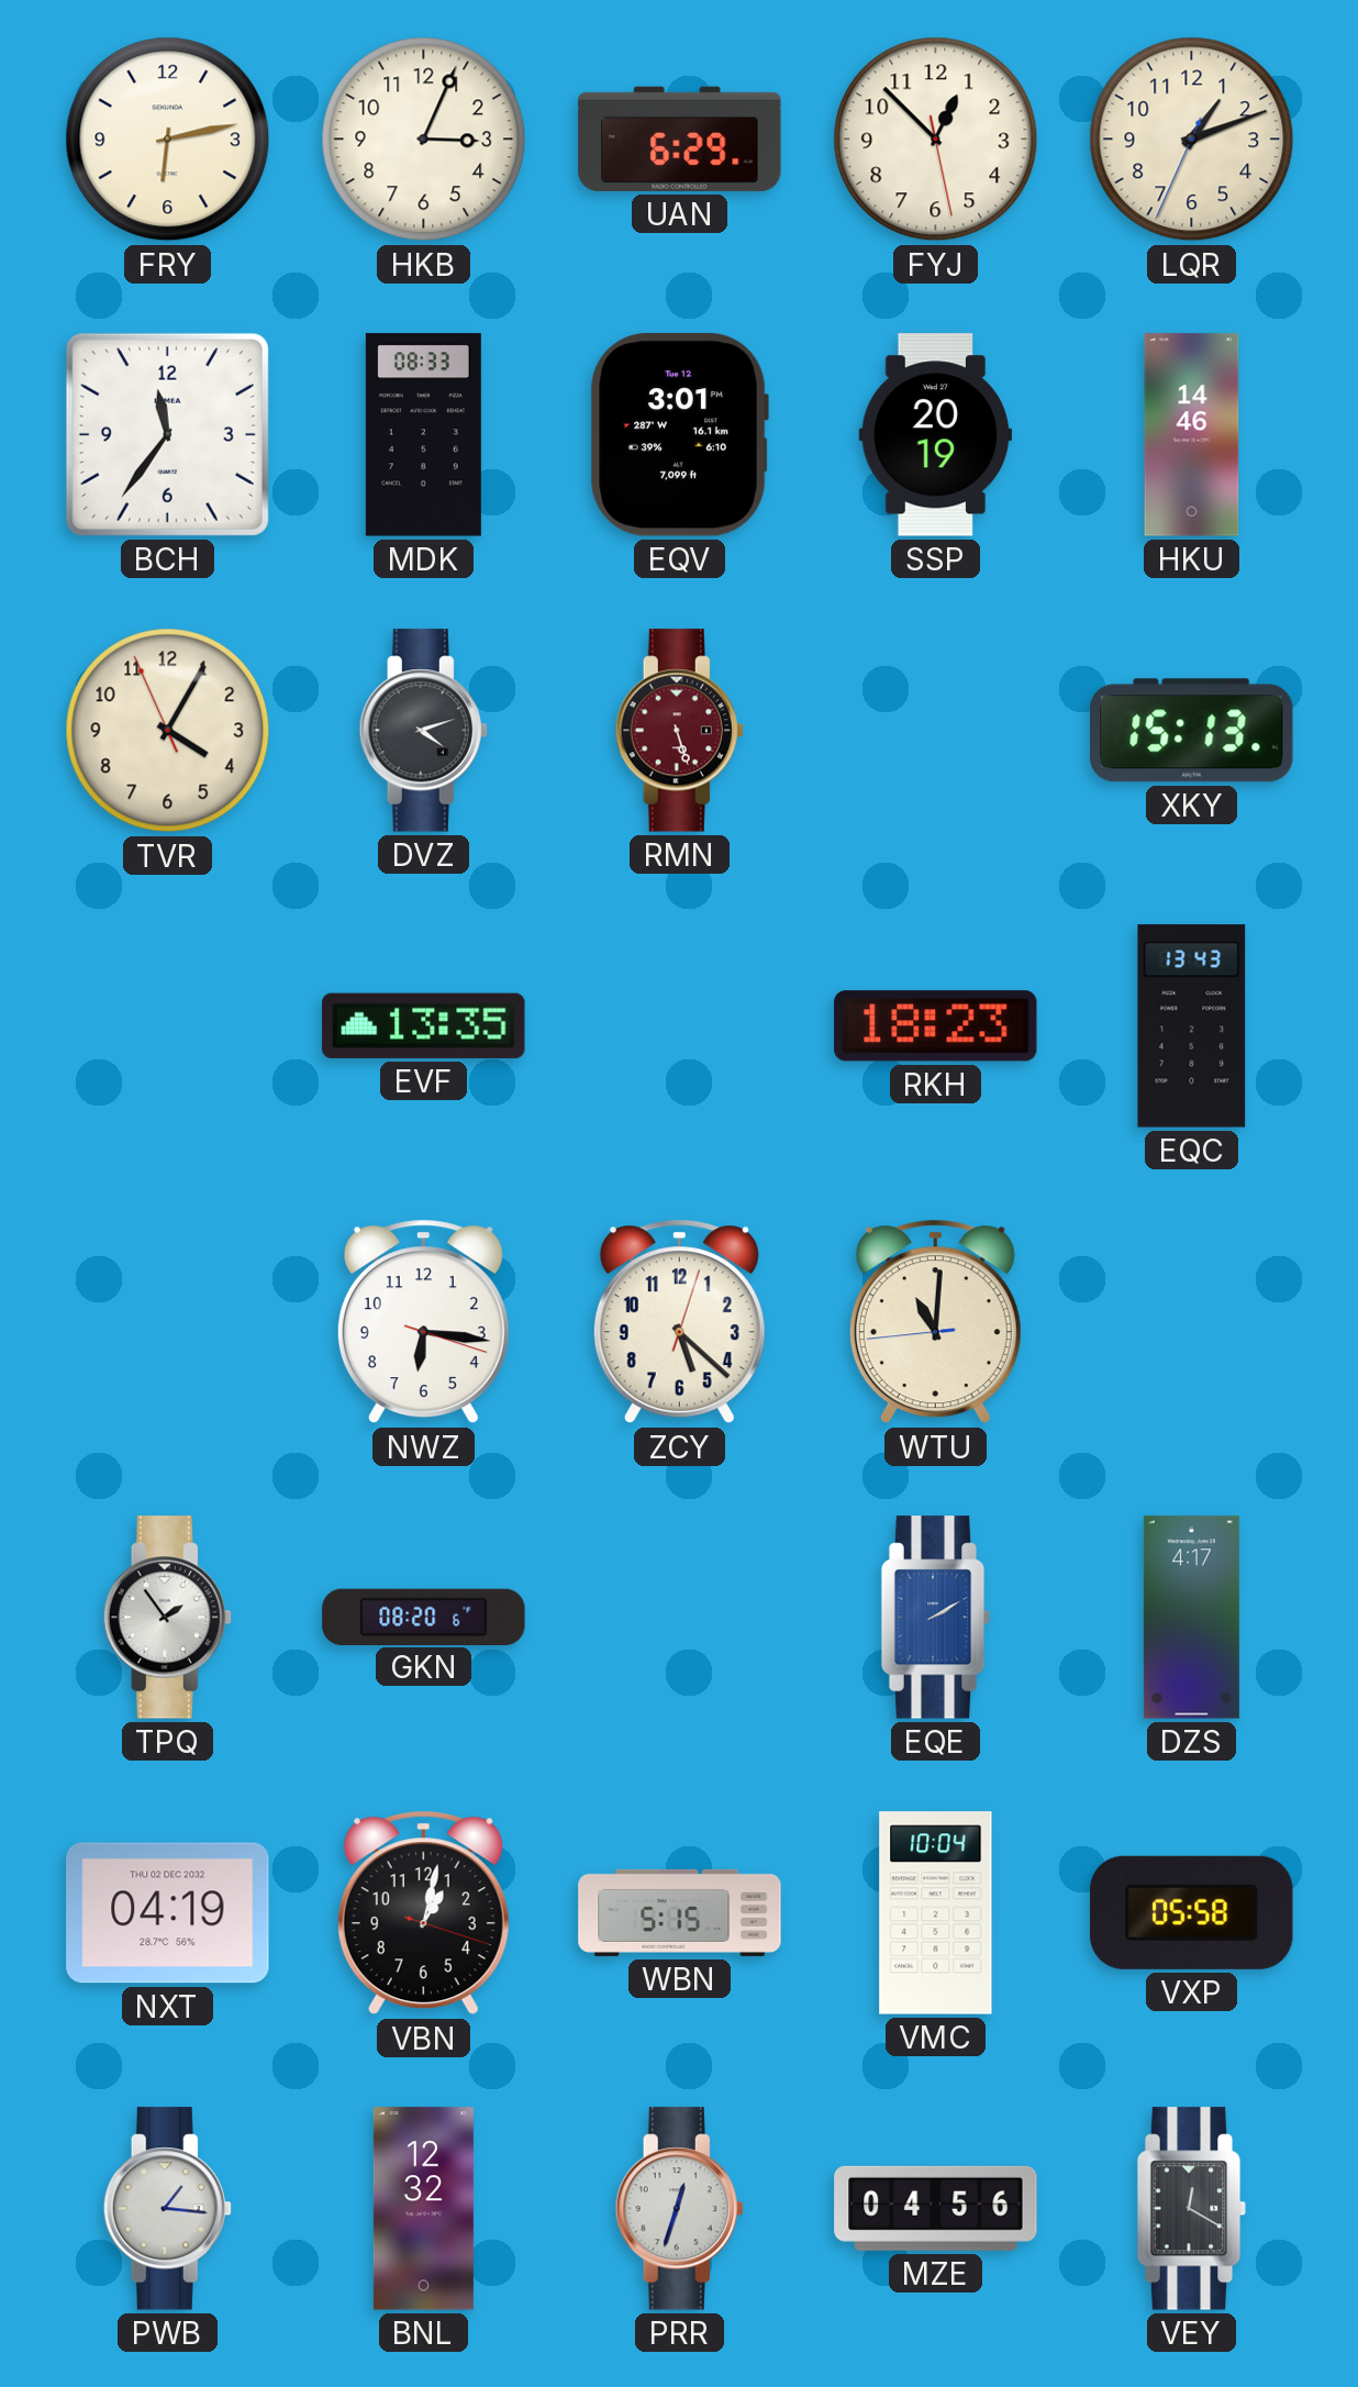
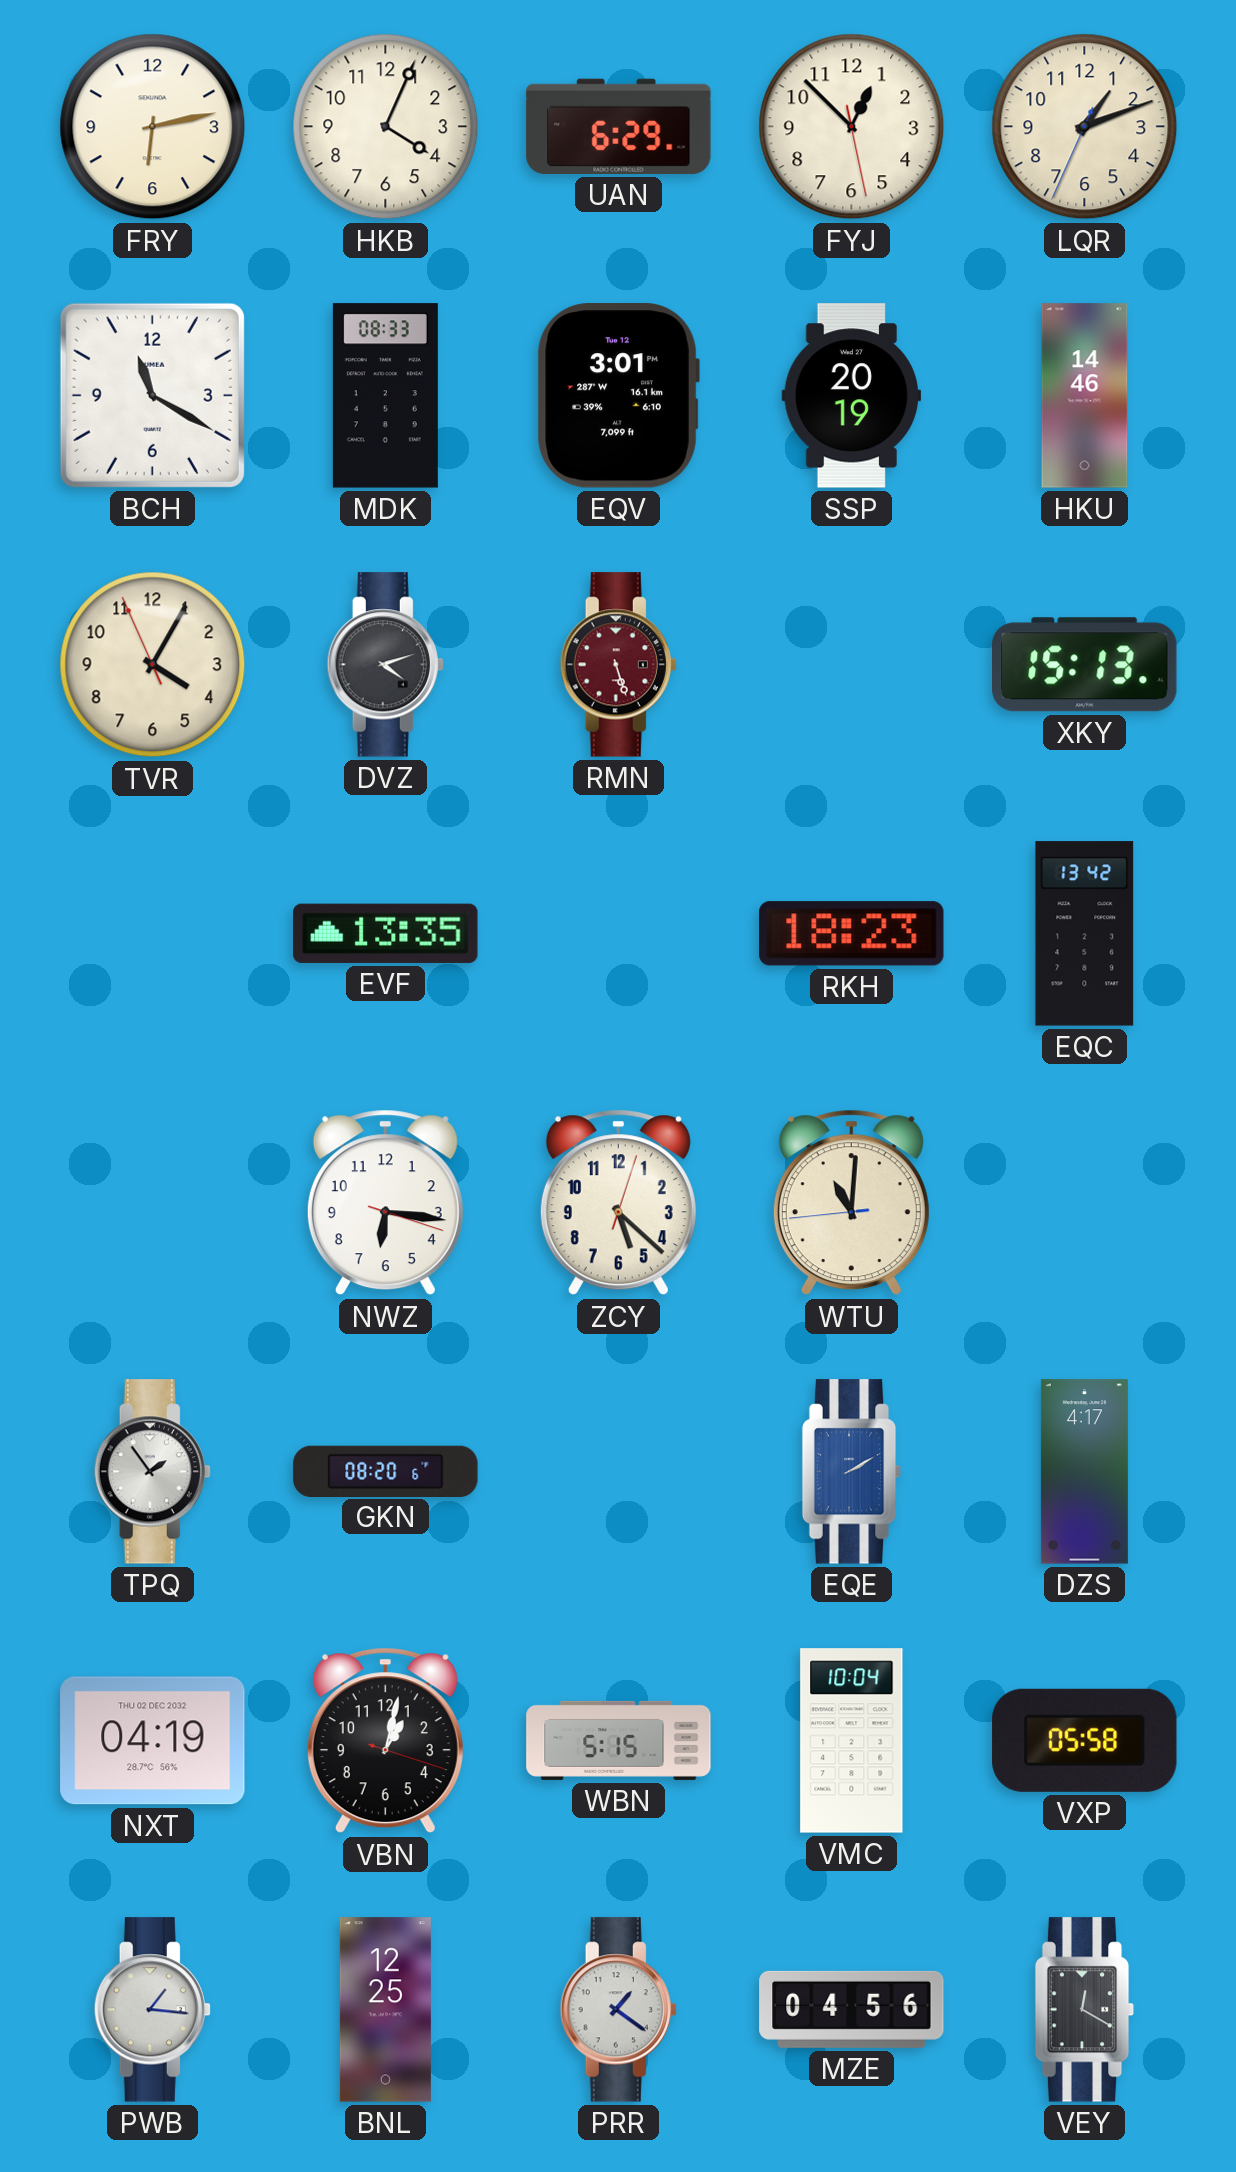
HKB: 3:04 -> 4:04
BCH: 11:36 -> 11:20
EQC: 13:43 -> 13:42
BNL: 12:32 -> 12:25
PRR: 12:33 -> 1:21
